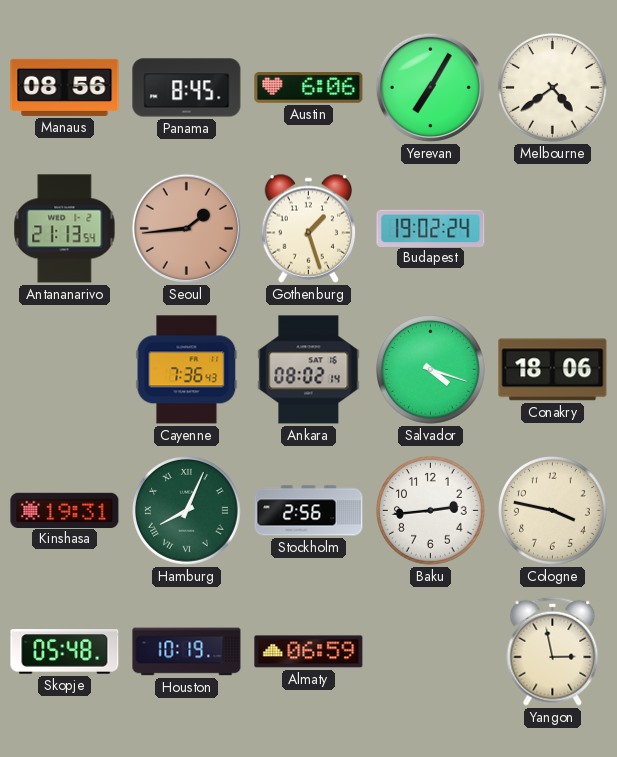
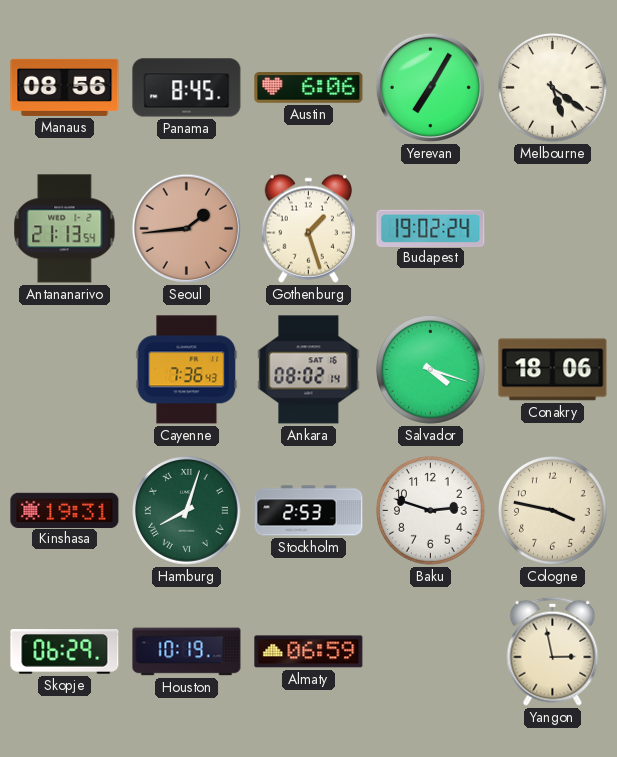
Melbourne: 4:39 -> 5:21
Hamburg: 8:04 -> 8:03
Stockholm: 2:56 -> 2:53
Baku: 2:44 -> 2:48
Skopje: 05:48 -> 06:29
